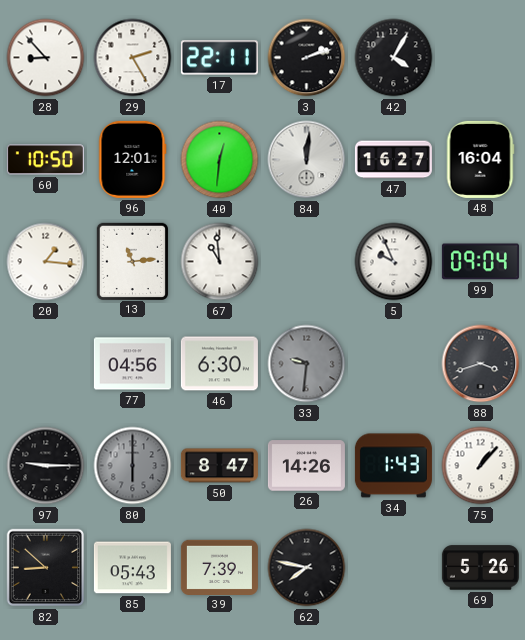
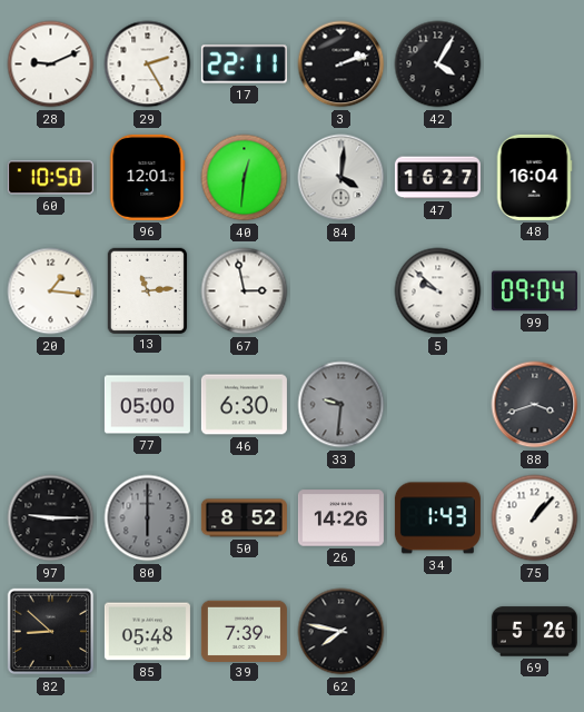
28: 8:53 -> 9:11
84: 12:01 -> 4:01
67: 10:59 -> 2:58
5: 9:56 -> 9:52
77: 04:56 -> 05:00
50: 8:47 -> 8:52
85: 05:43 -> 05:48
